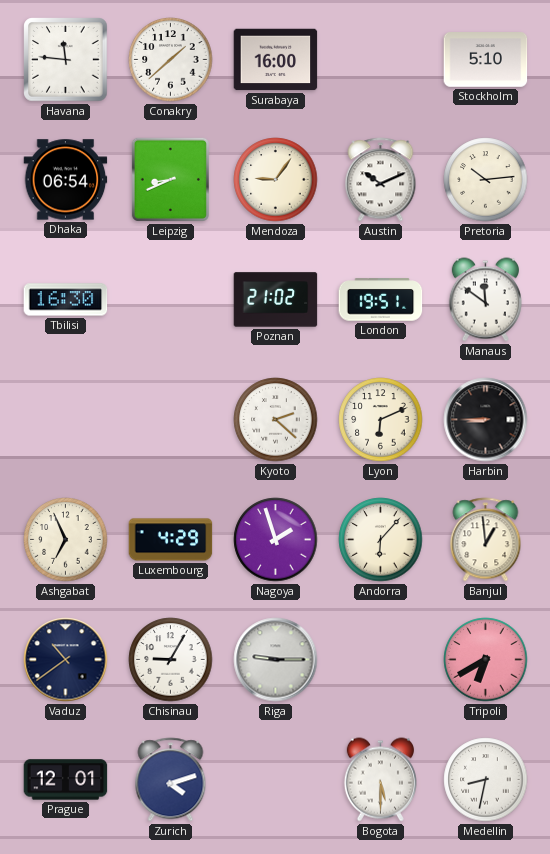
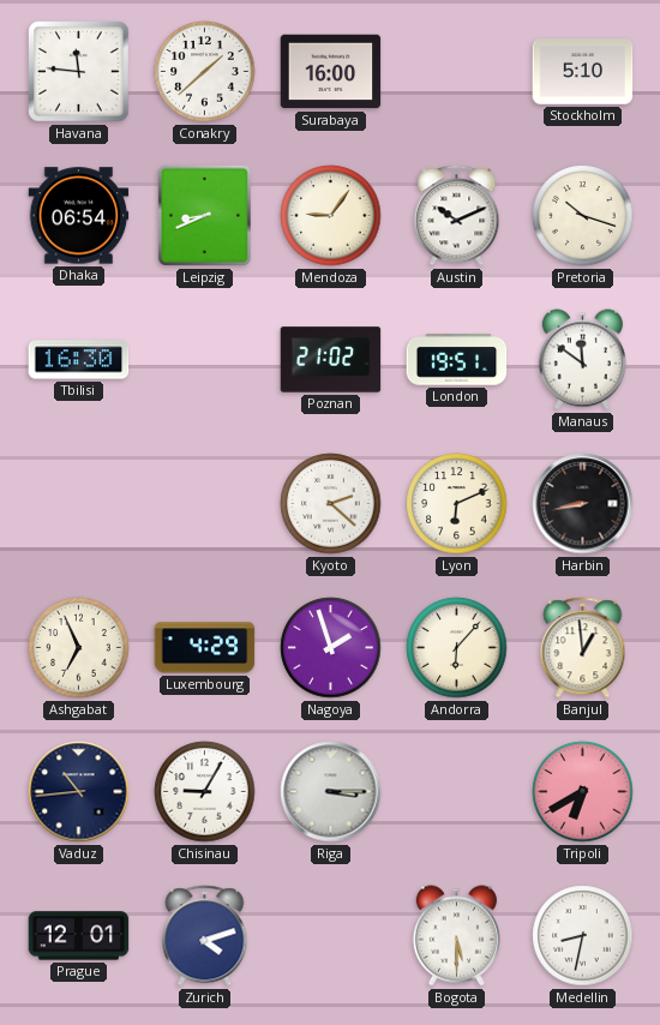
Pretoria: 10:14 -> 10:18
Harbin: 8:45 -> 8:43
Vaduz: 10:39 -> 10:44
Riga: 9:15 -> 3:15
